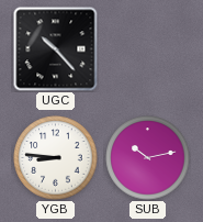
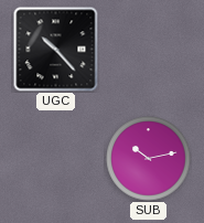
YGB: 8:46 -> none
